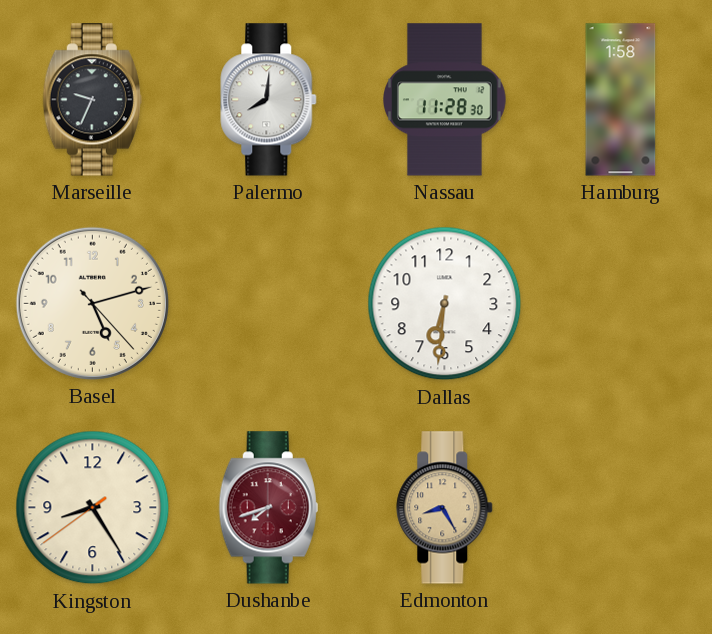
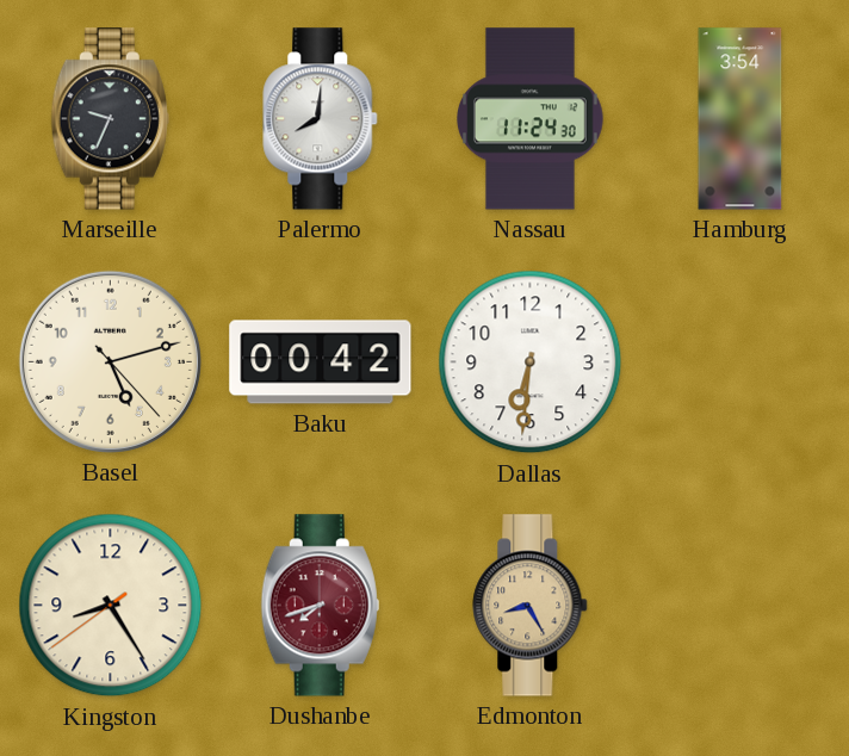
Nassau: 11:28 -> 11:24
Hamburg: 1:58 -> 3:54
Baku: none -> 00:42
